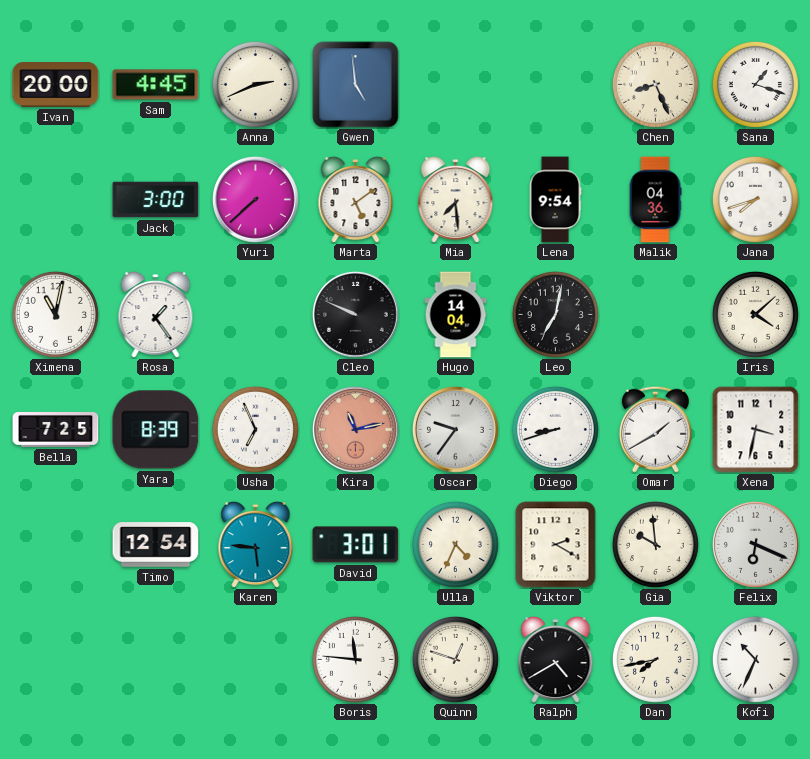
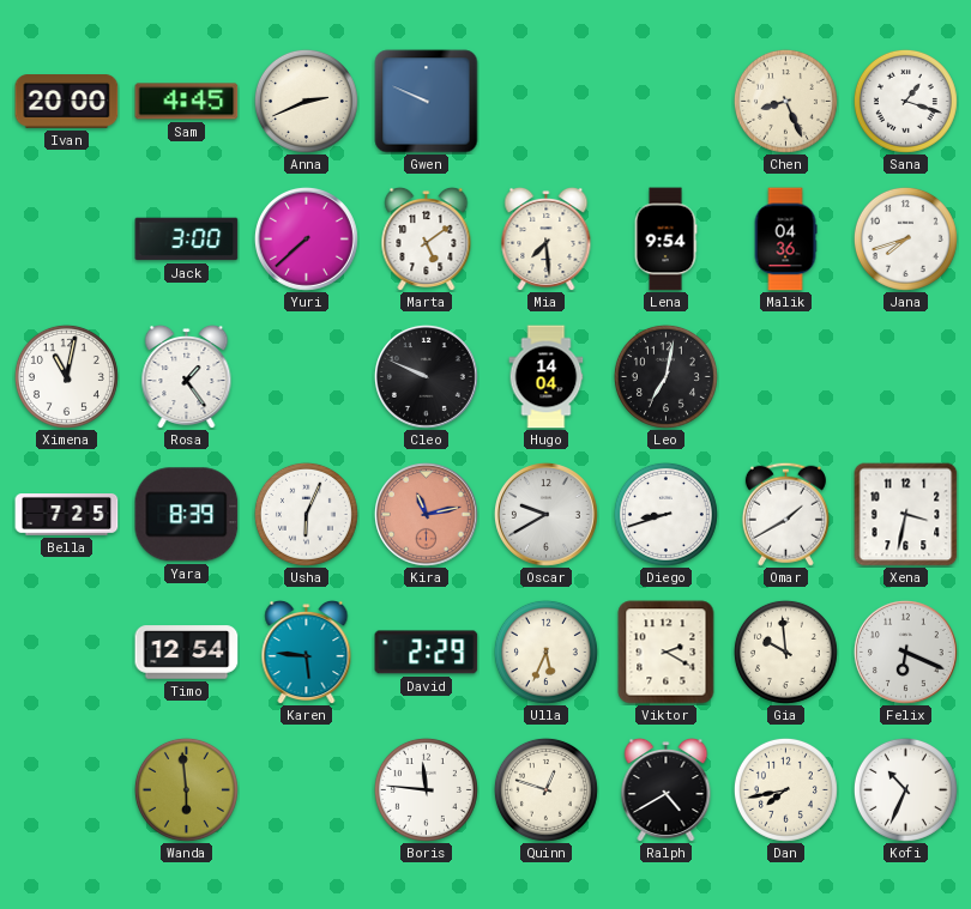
Gwen: 4:59 -> 9:49
Iris: 4:08 -> none
Usha: 6:56 -> 6:04
Oscar: 9:36 -> 9:40
David: 3:01 -> 2:29
Ulla: 4:34 -> 5:34
Wanda: none -> 5:59
